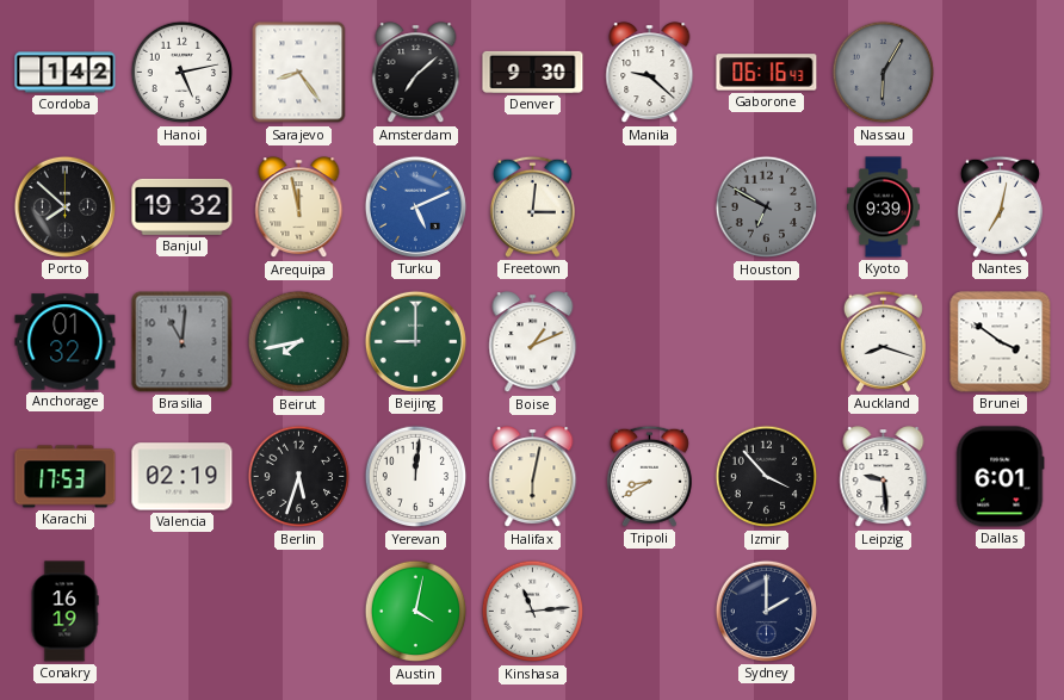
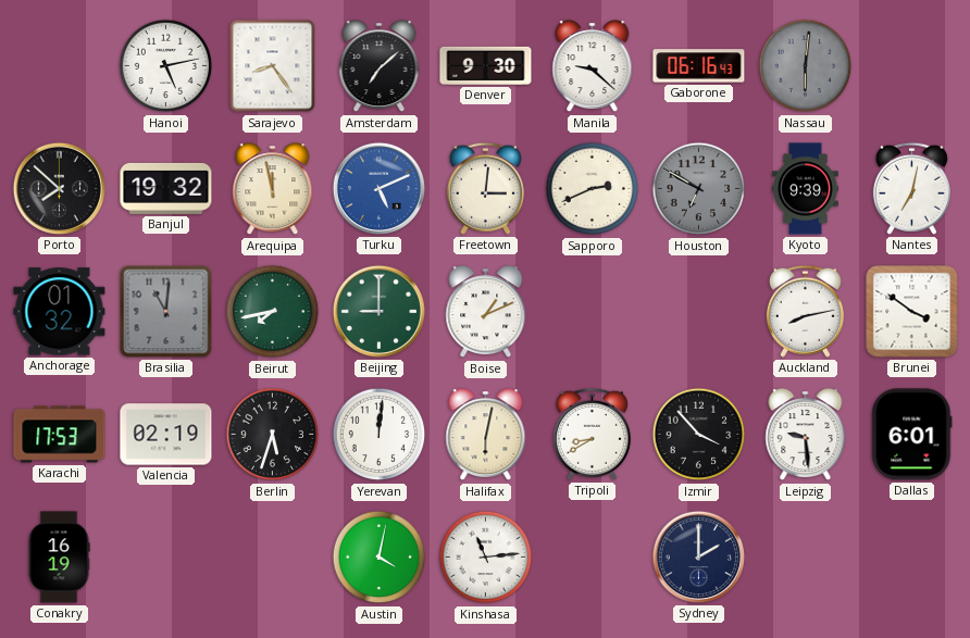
Cordoba: 1:42 -> none
Nassau: 6:05 -> 6:01
Sapporo: none -> 2:41
Auckland: 8:18 -> 8:13
